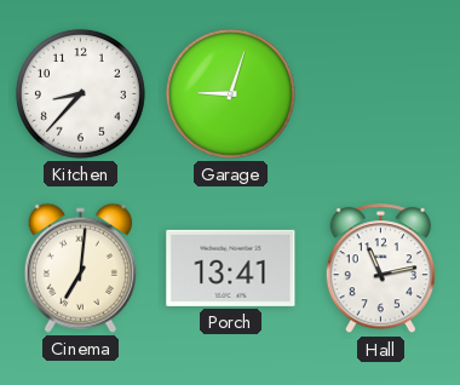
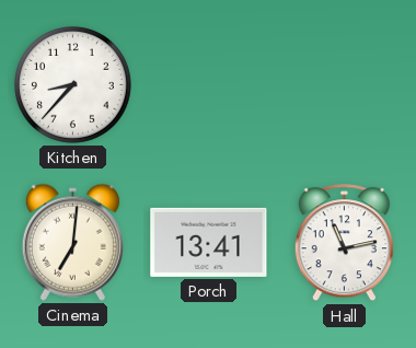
Garage: 9:03 -> none
